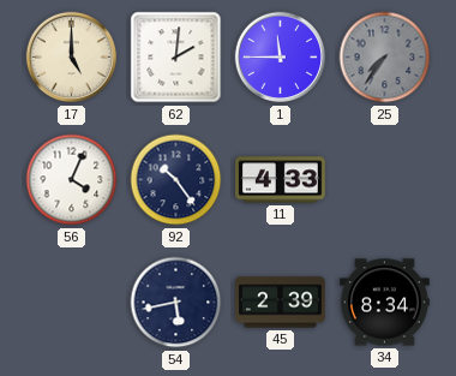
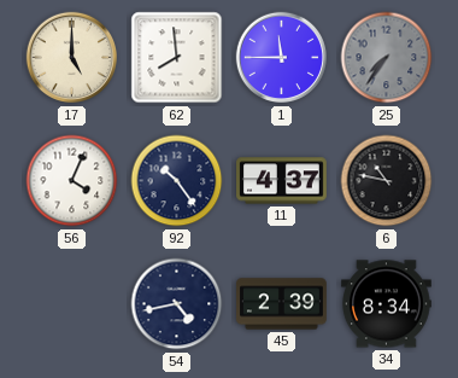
62: 2:01 -> 7:59
11: 4:33 -> 4:37
6: none -> 10:47
54: 5:43 -> 4:43
